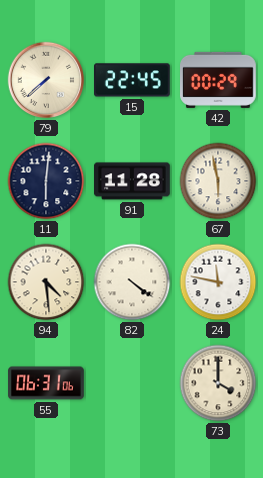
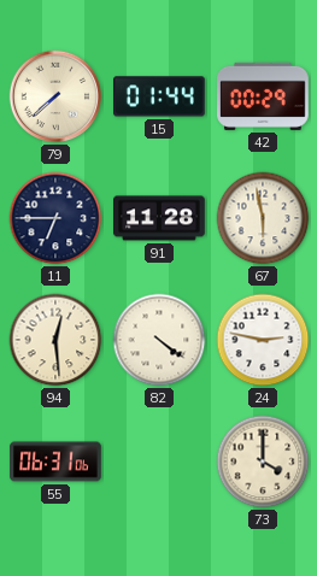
15: 22:45 -> 01:44
11: 6:01 -> 6:45
94: 4:29 -> 12:29
24: 11:47 -> 2:47
